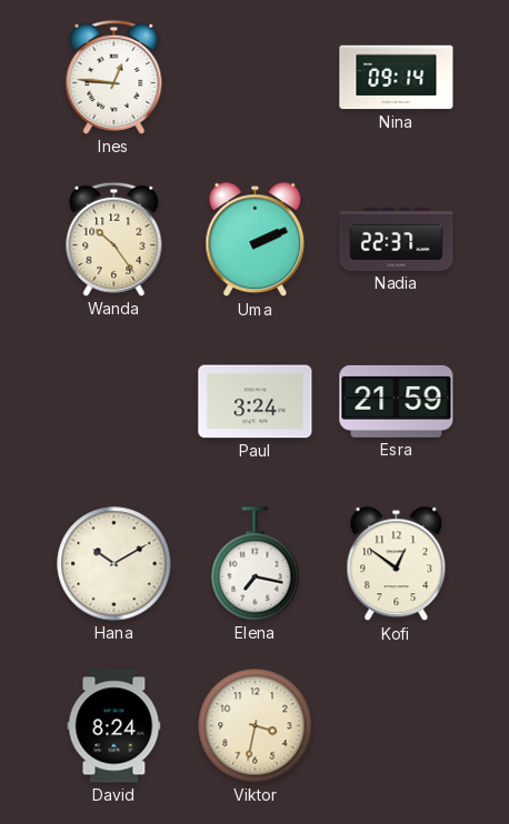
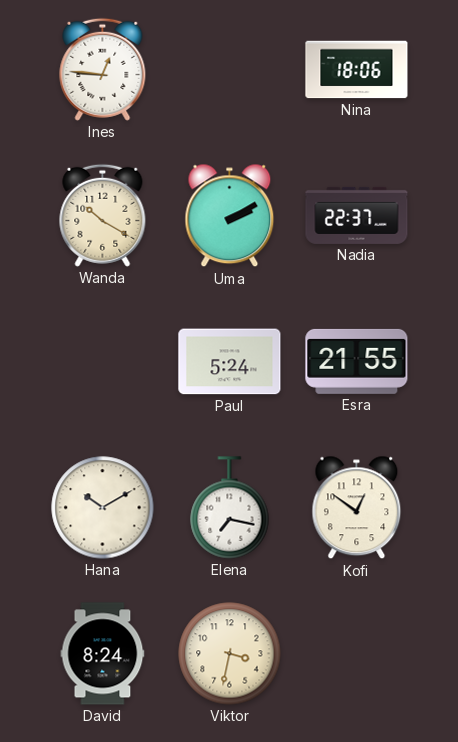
Nina: 09:14 -> 18:06
Wanda: 10:24 -> 10:20
Uma: 2:11 -> 2:10
Paul: 3:24 -> 5:24
Esra: 21:59 -> 21:55
